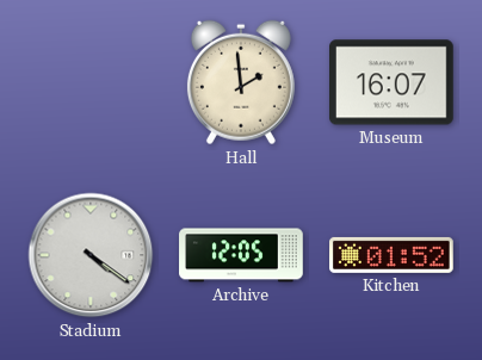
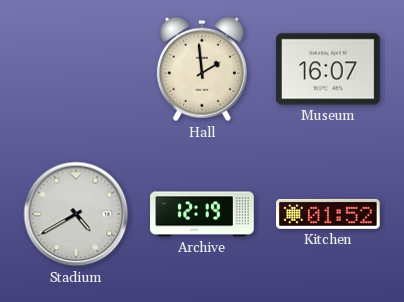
Stadium: 4:21 -> 4:40
Archive: 12:05 -> 12:19
